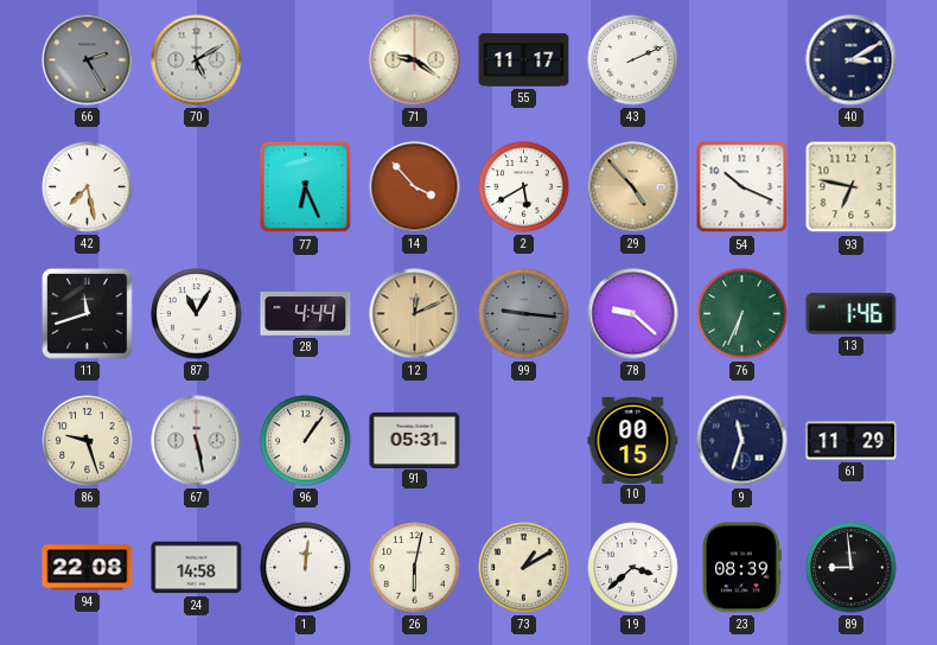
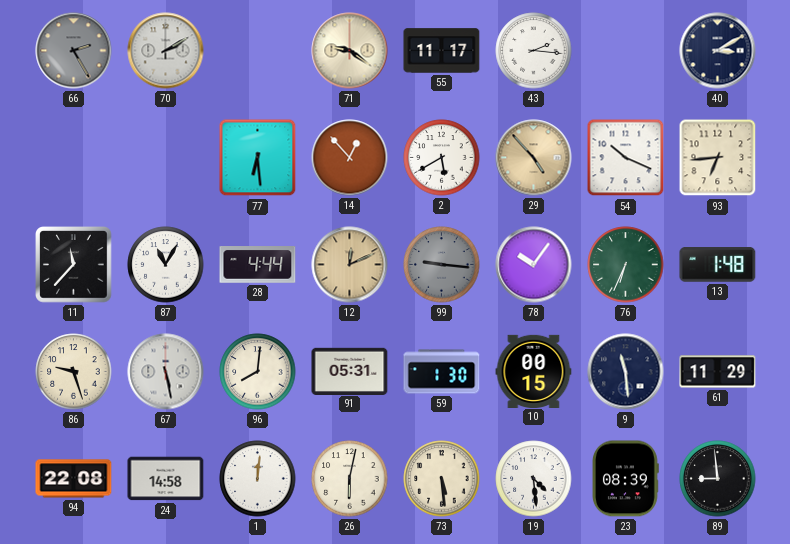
70: 5:10 -> 2:10
43: 2:11 -> 2:16
42: 7:28 -> none
77: 6:26 -> 6:29
14: 3:53 -> 12:53
93: 6:47 -> 6:44
11: 11:42 -> 11:37
78: 9:22 -> 10:06
13: 1:46 -> 1:48
96: 1:06 -> 8:01
59: none -> 1:30
9: 11:33 -> 11:29
73: 1:10 -> 5:29
19: 3:38 -> 4:29
